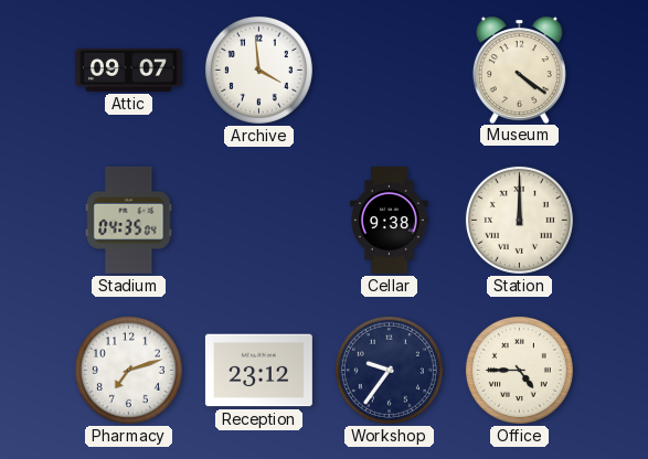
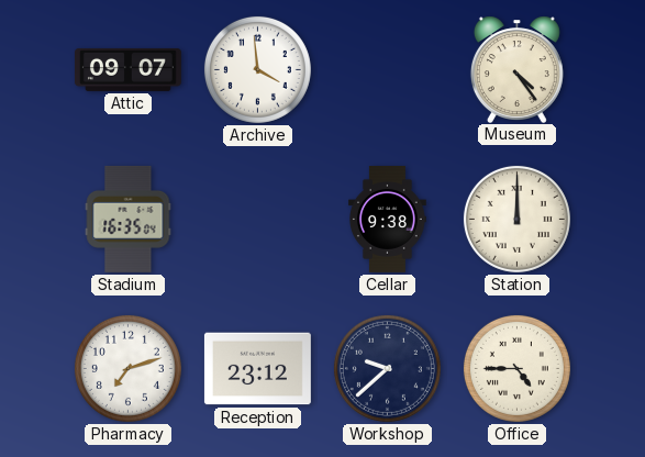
Museum: 4:21 -> 4:24
Stadium: 04:35 -> 16:35
Workshop: 9:36 -> 9:38
